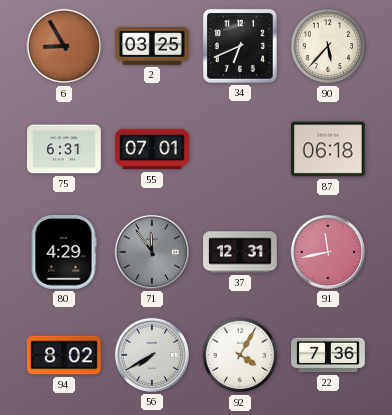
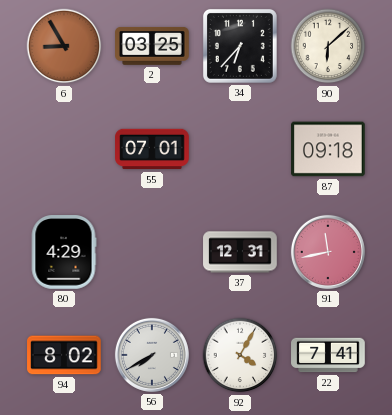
34: 6:41 -> 6:37
90: 5:37 -> 6:08
75: 6:31 -> none
87: 06:18 -> 09:18
71: 11:54 -> none
22: 7:36 -> 7:41
